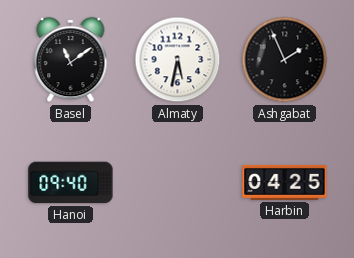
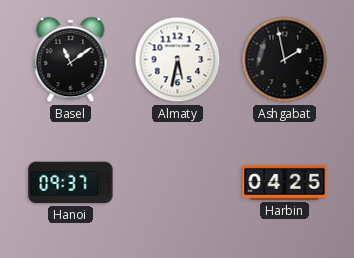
Ashgabat: 1:56 -> 1:58
Hanoi: 09:40 -> 09:37
